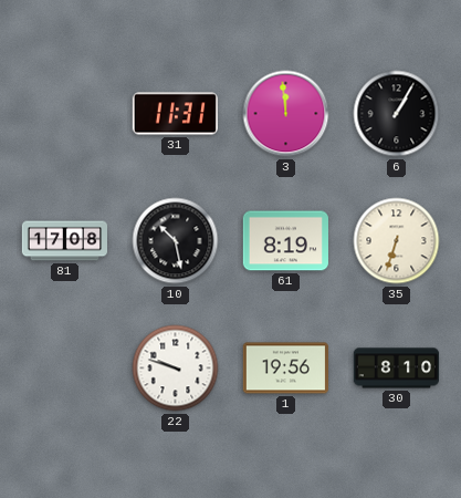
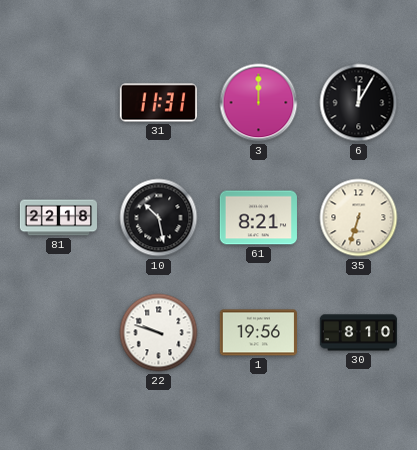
3: 11:59 -> 12:00
6: 1:05 -> 12:05
81: 17:08 -> 22:18
61: 8:19 -> 8:21
